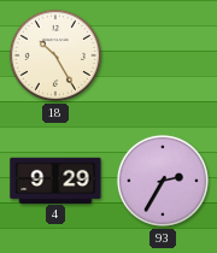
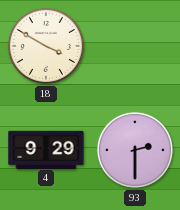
18: 10:25 -> 3:50
93: 2:35 -> 2:30
